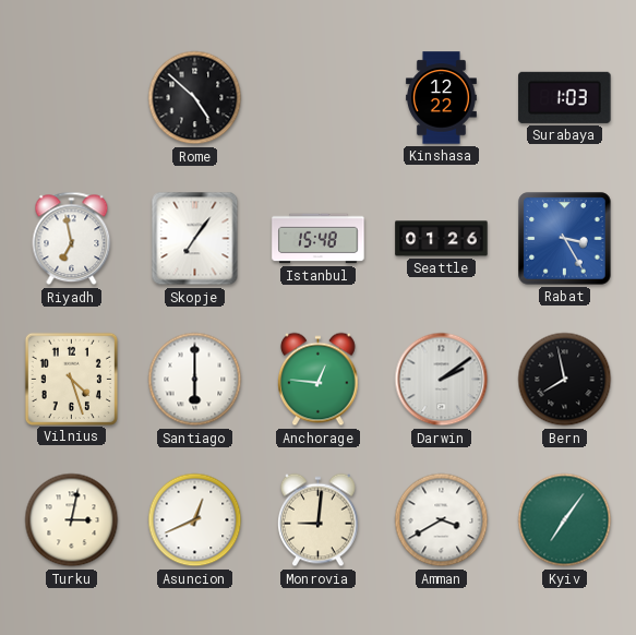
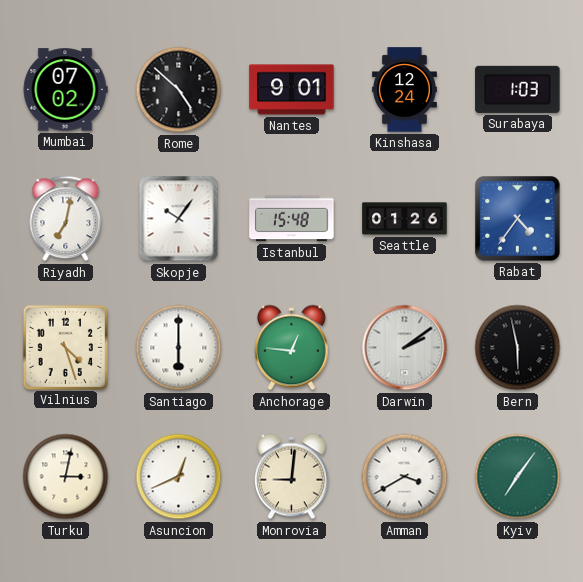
Mumbai: none -> 07:02
Nantes: none -> 9:01
Kinshasa: 12:22 -> 12:24
Riyadh: 6:58 -> 7:02
Skopje: 7:06 -> 10:06
Rabat: 3:25 -> 4:36
Bern: 7:58 -> 5:58
